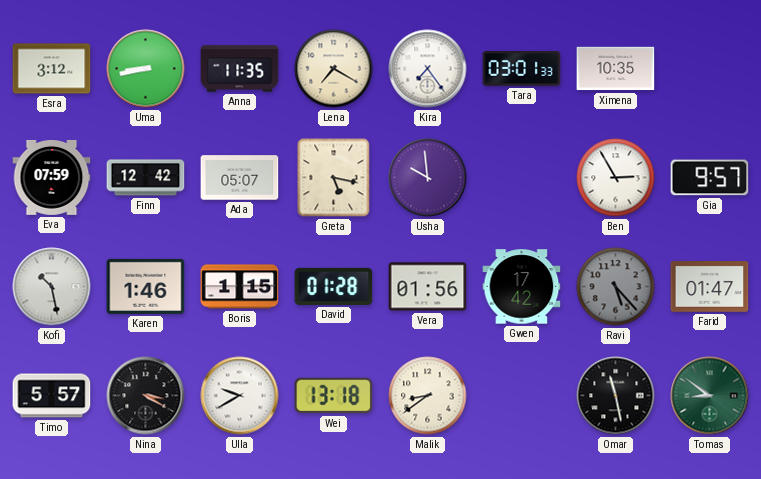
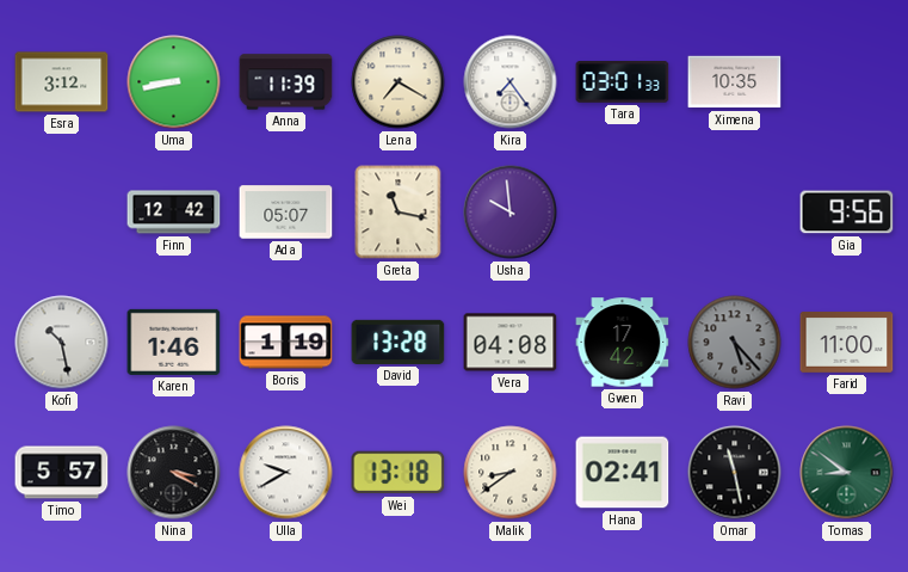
Anna: 11:35 -> 11:39
Eva: 07:59 -> none
Greta: 5:17 -> 11:17
Ben: 2:55 -> none
Gia: 9:57 -> 9:56
Boris: 1:15 -> 1:19
David: 01:28 -> 13:28
Vera: 01:56 -> 04:08
Farid: 01:47 -> 11:00
Hana: none -> 02:41
